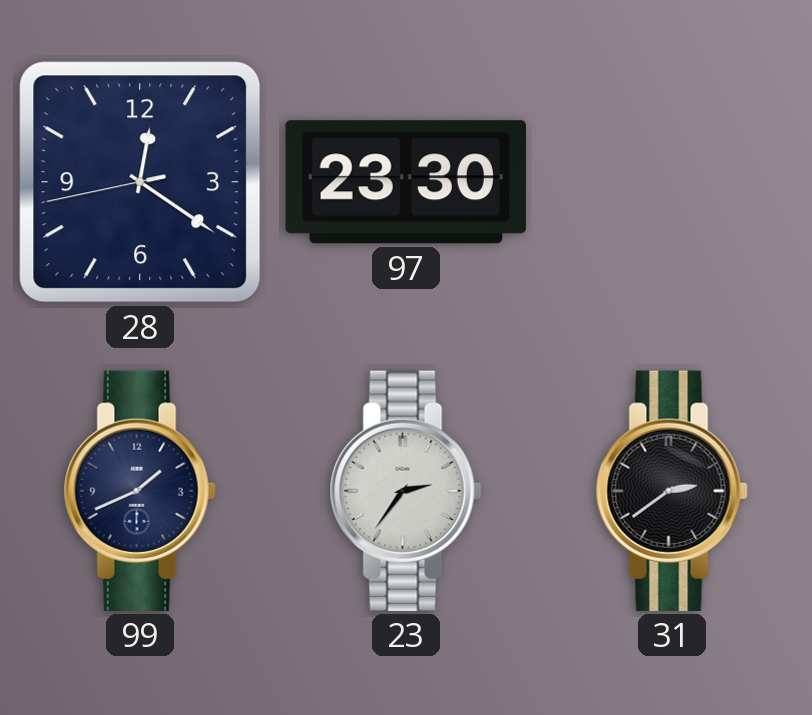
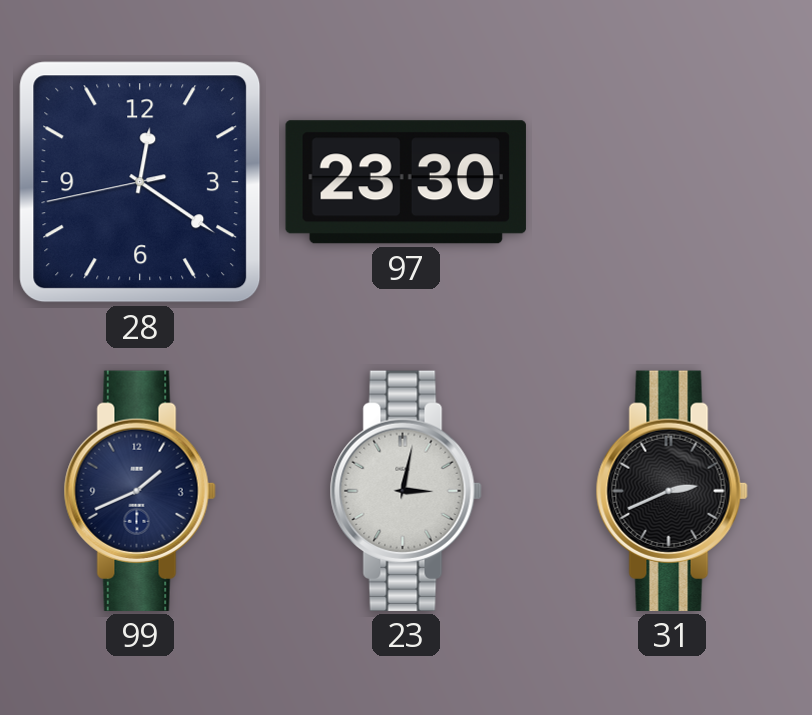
23: 2:36 -> 3:02
31: 2:39 -> 2:41
